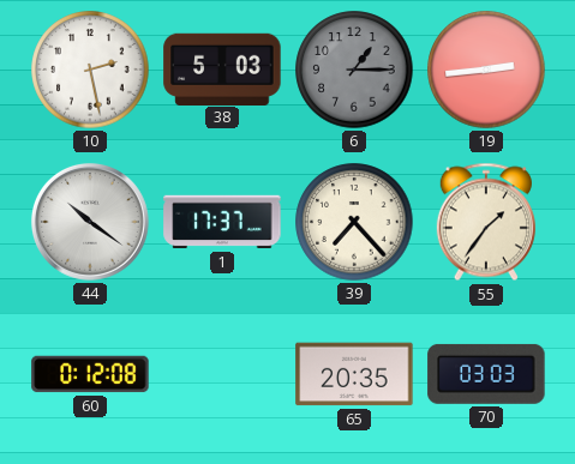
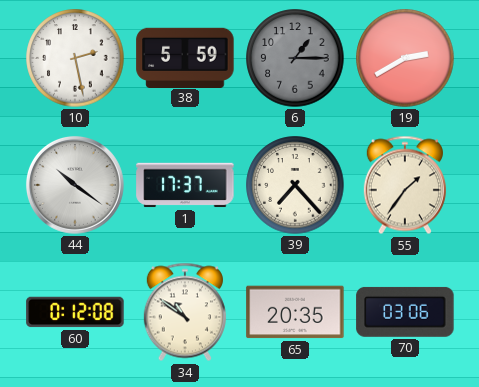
38: 5:03 -> 5:59
19: 2:44 -> 2:40
34: none -> 10:51
70: 03:03 -> 03:06
